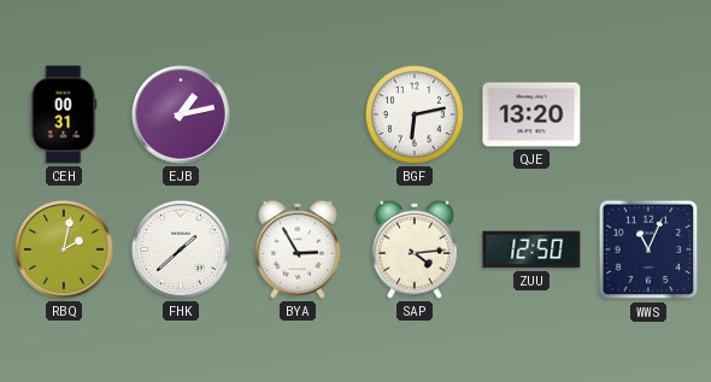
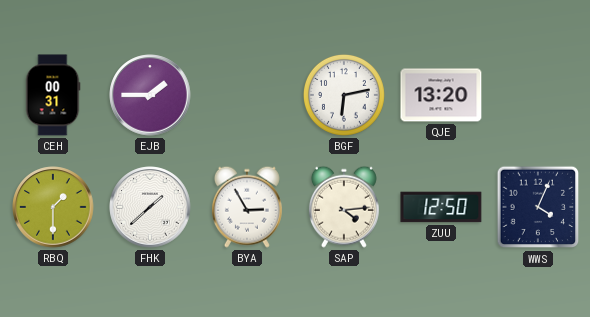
EJB: 1:13 -> 1:45
RBQ: 2:02 -> 1:30
WWS: 11:04 -> 4:04
